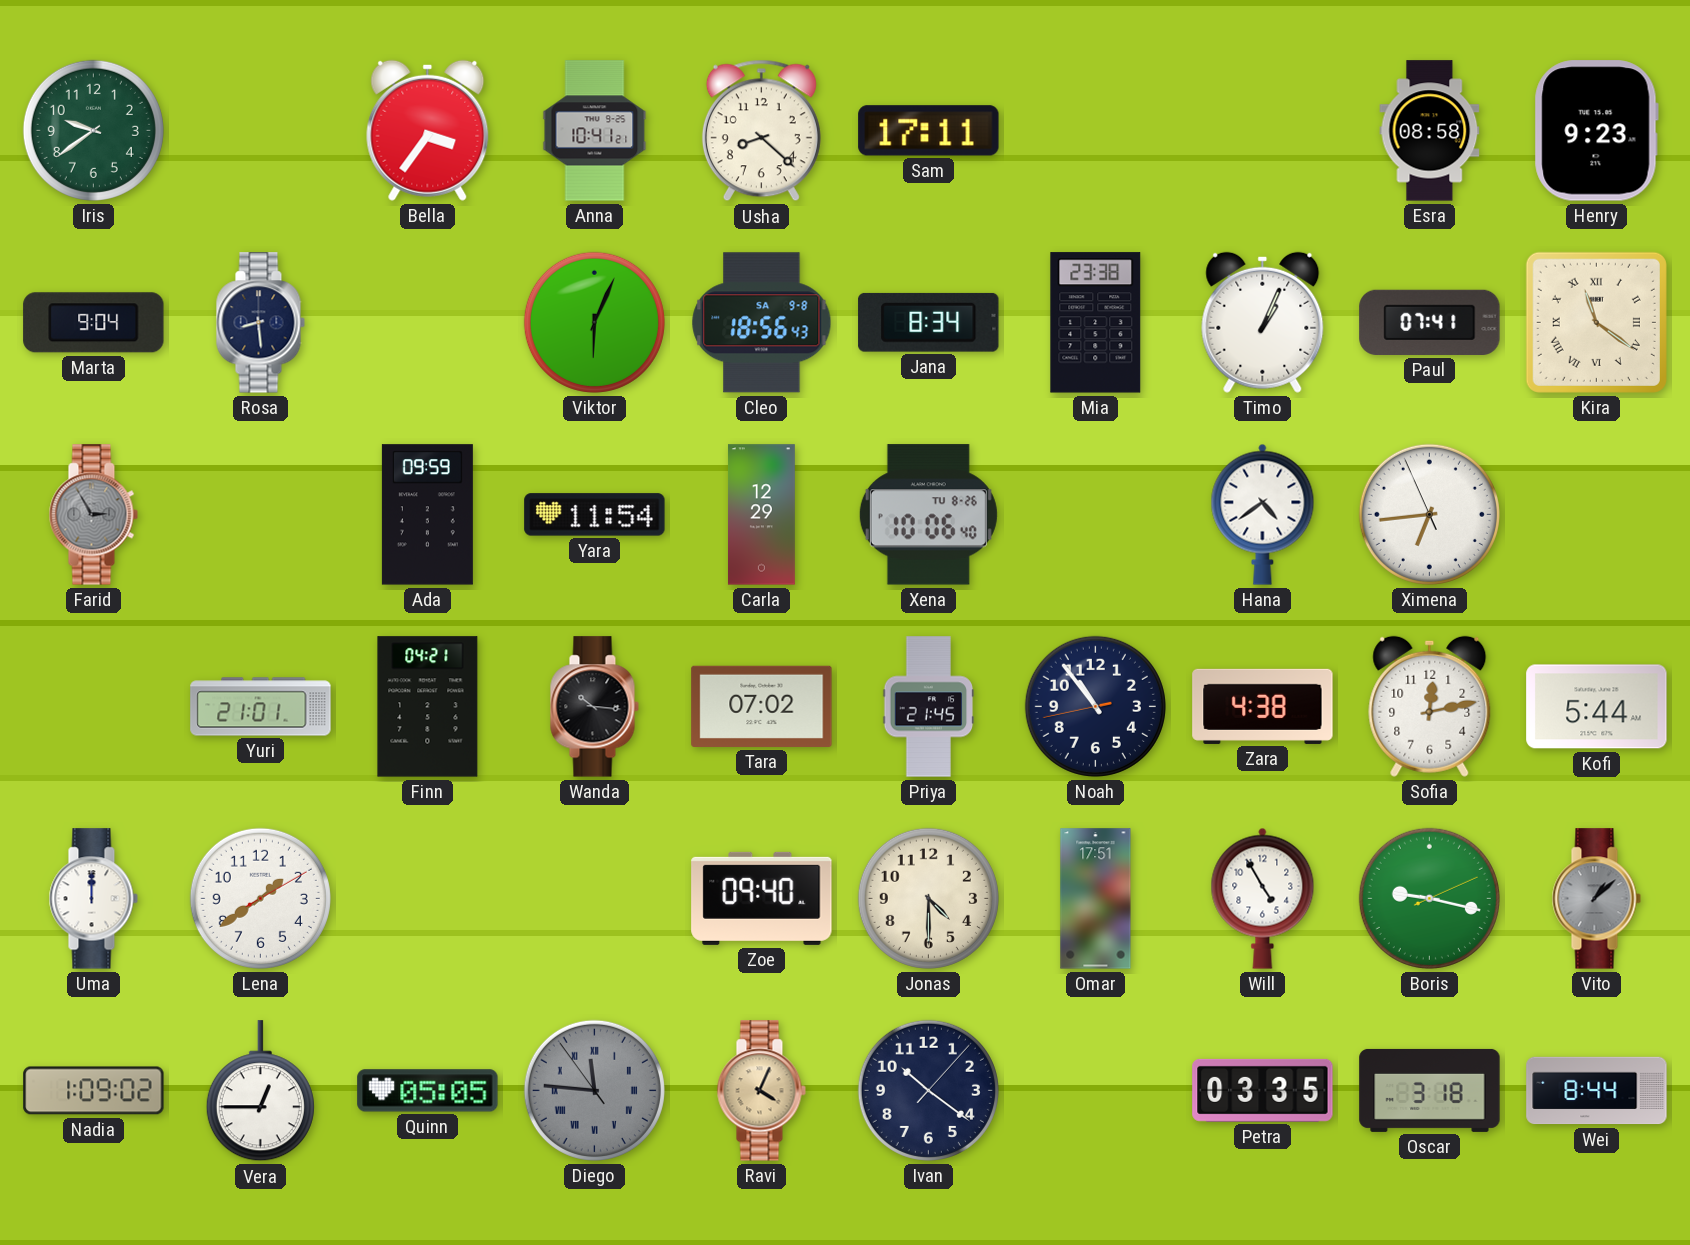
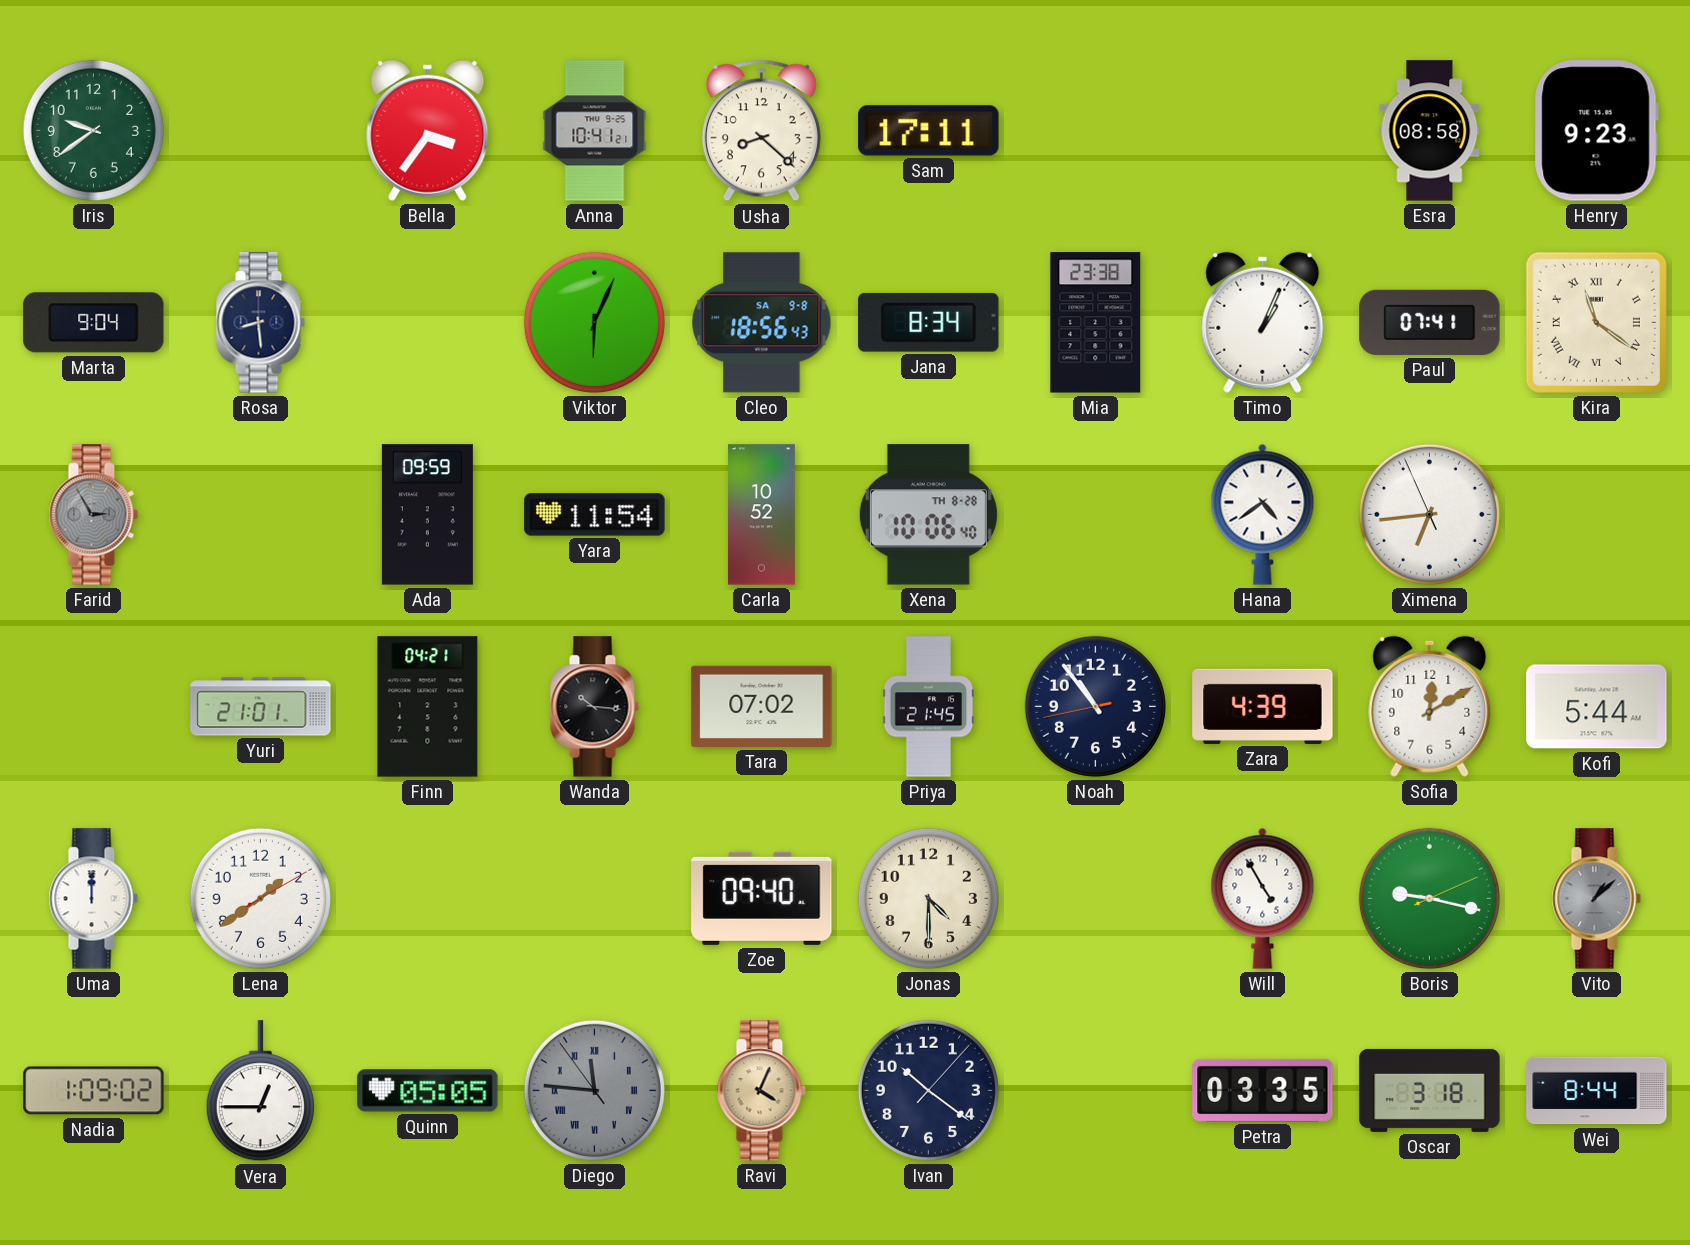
Carla: 12:29 -> 10:52
Xena date: TU 8-26 -> TH 8-28
Zara: 4:38 -> 4:39
Sofia: 12:13 -> 12:10
Omar: 17:51 -> none
